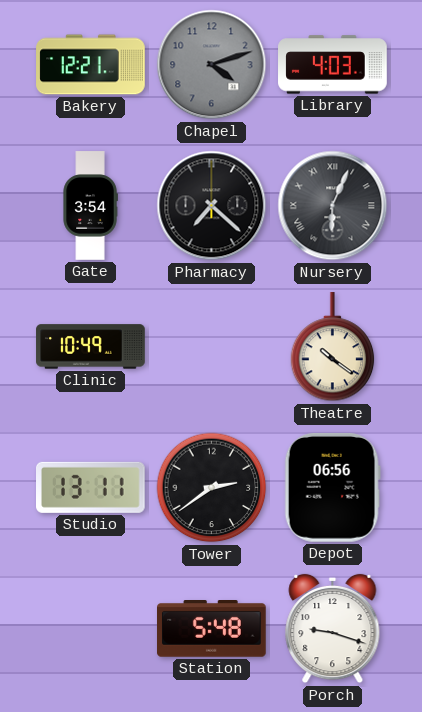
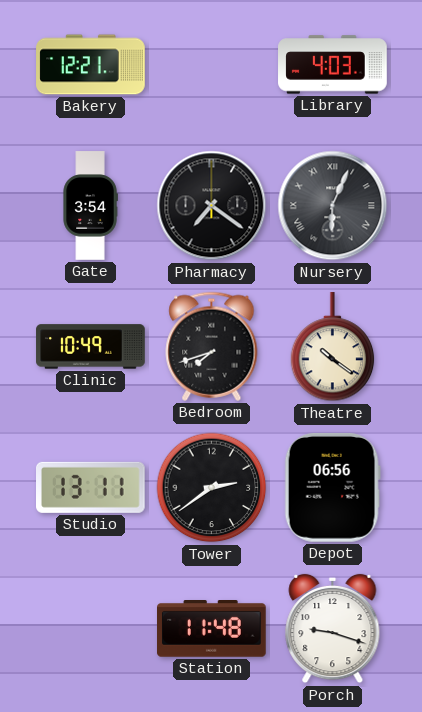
Chapel: 4:12 -> none
Pharmacy: 7:22 -> 7:21
Bedroom: none -> 7:42
Station: 5:48 -> 11:48
